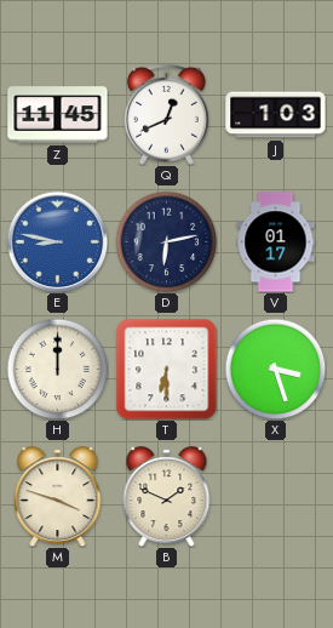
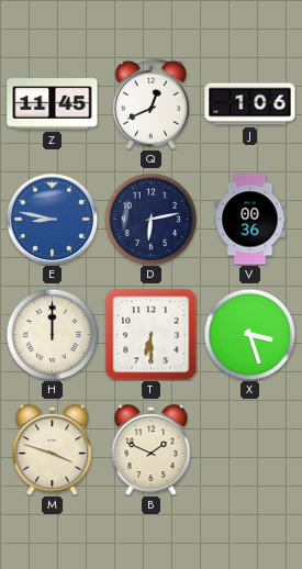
J: 1:03 -> 1:06
V: 01:17 -> 00:36
